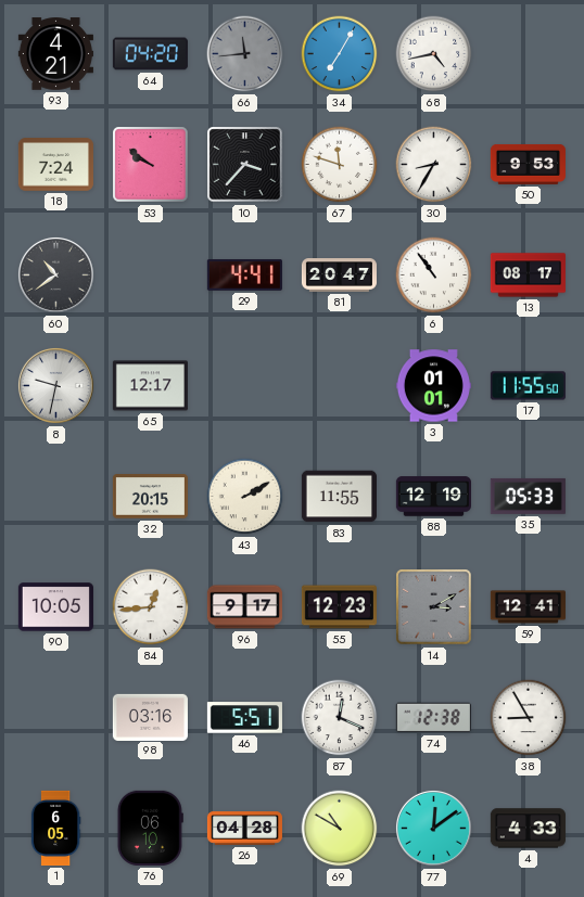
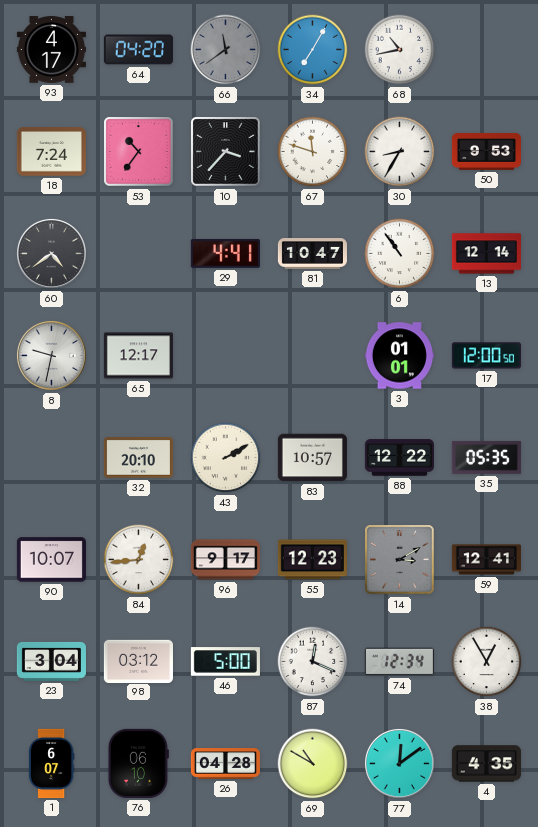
93: 4:21 -> 4:17
66: 11:44 -> 11:39
68: 4:43 -> 10:43
53: 9:51 -> 10:36
60: 10:39 -> 4:39
81: 20:47 -> 10:47
13: 08:17 -> 12:14
17: 11:55 -> 12:00
32: 20:15 -> 20:10
83: 11:55 -> 10:57
88: 12:19 -> 12:22
35: 05:33 -> 05:35
90: 10:05 -> 10:07
23: none -> 3:04
98: 03:16 -> 03:12
46: 5:51 -> 5:00
74: 12:38 -> 12:34
38: 8:55 -> 12:55
1: 6:05 -> 6:07
4: 4:33 -> 4:35
